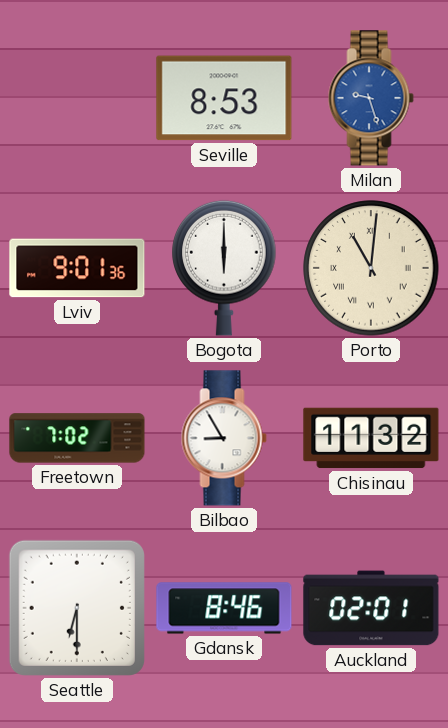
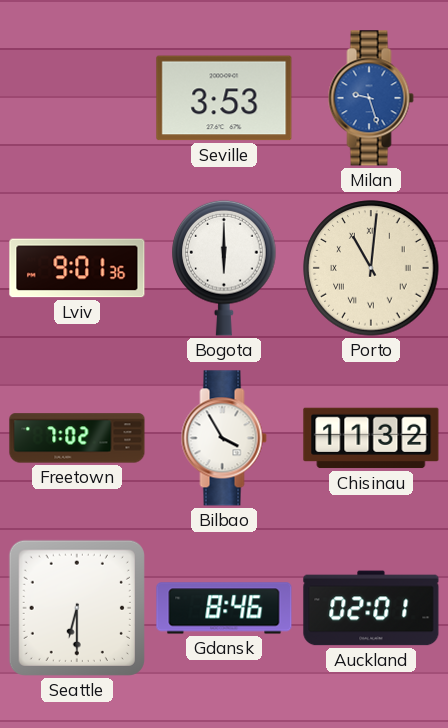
Seville: 8:53 -> 3:53
Bilbao: 8:55 -> 3:55
